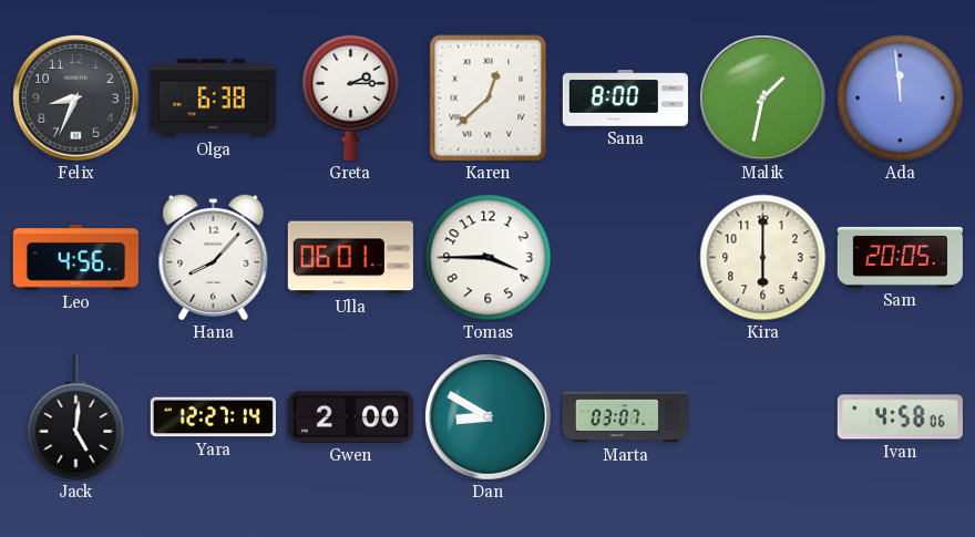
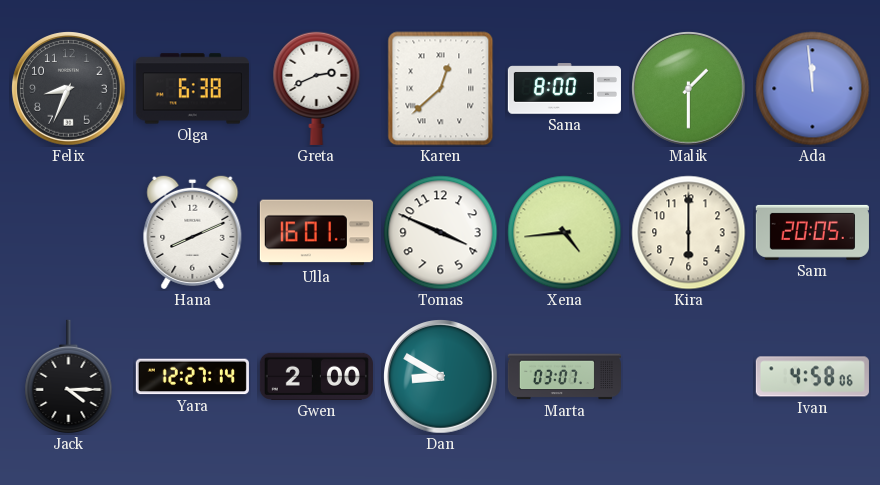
Greta: 2:15 -> 2:41
Malik: 1:32 -> 1:30
Leo: 4:56 -> none
Hana: 8:07 -> 8:11
Ulla: 06:01 -> 16:01
Tomas: 3:45 -> 3:49
Xena: none -> 4:44
Jack: 5:01 -> 4:15
